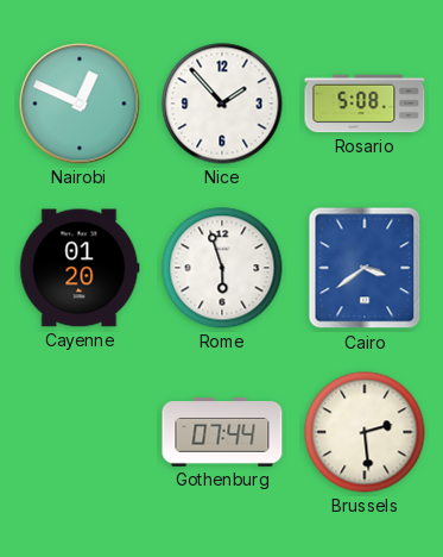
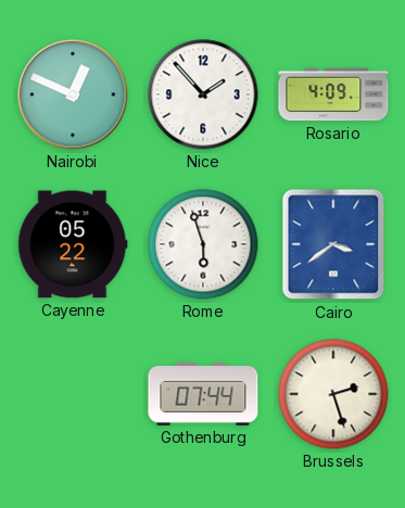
Rosario: 5:08 -> 4:09
Cayenne: 01:20 -> 05:22
Brussels: 2:29 -> 2:27
